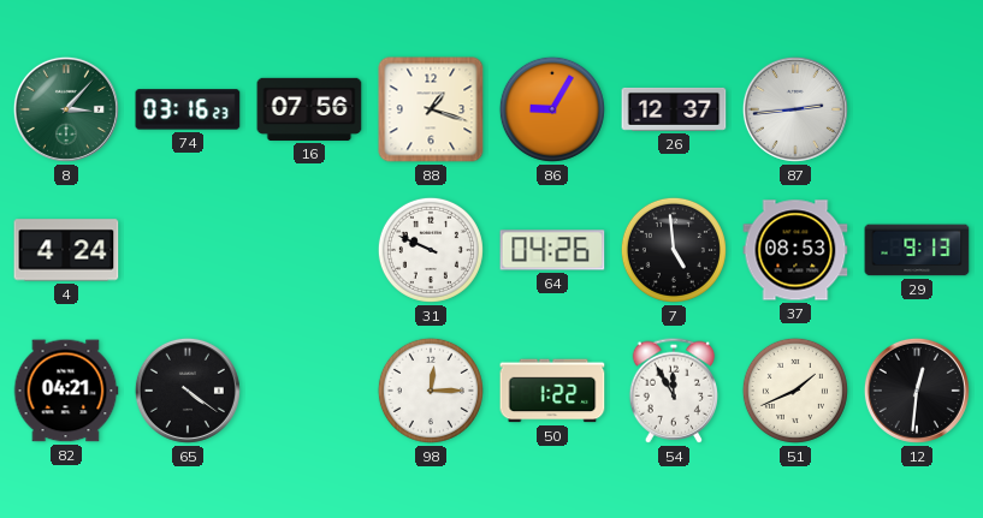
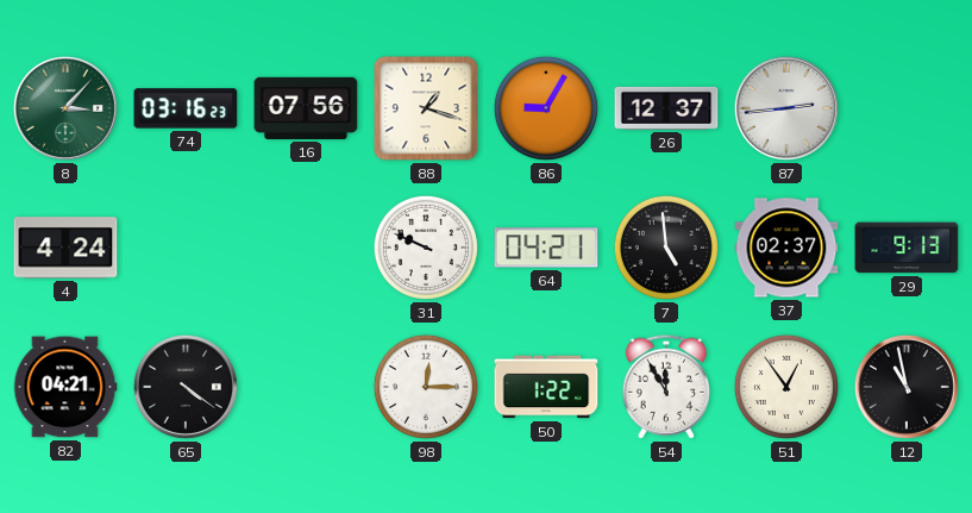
64: 04:26 -> 04:21
37: 08:53 -> 02:37
51: 1:41 -> 12:54
12: 12:31 -> 10:58
